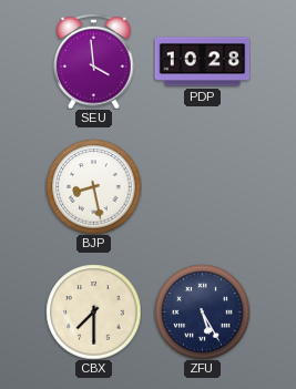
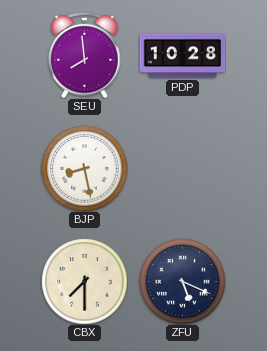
SEU: 3:59 -> 7:59
ZFU: 5:25 -> 5:19
